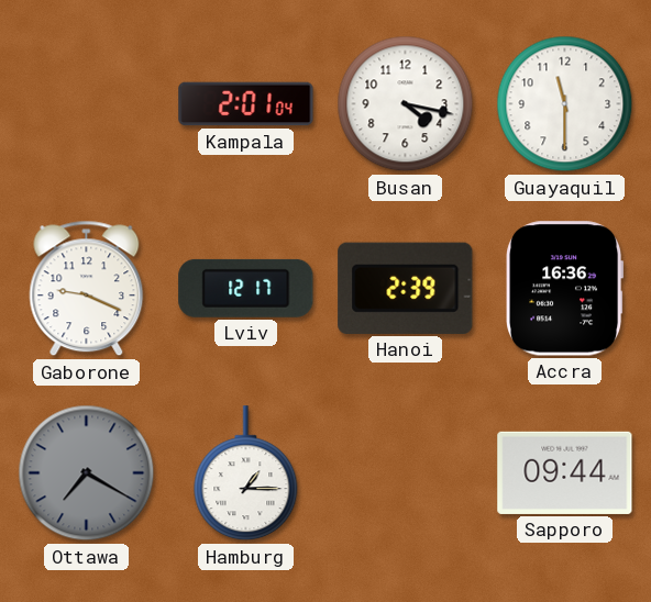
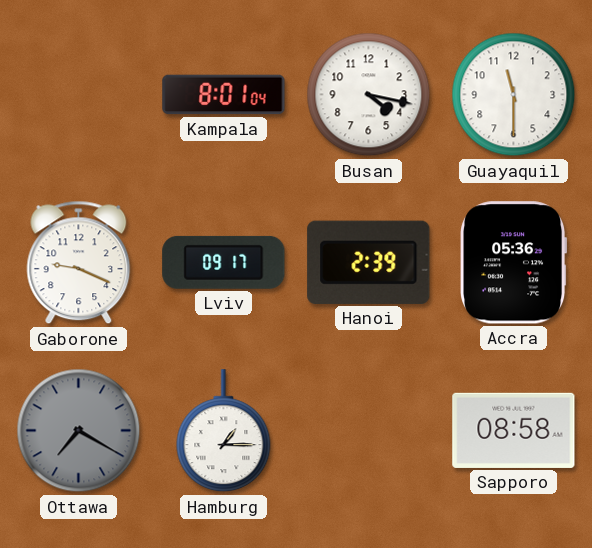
Kampala: 2:01 -> 8:01
Lviv: 12:17 -> 09:17
Accra: 16:36 -> 05:36
Sapporo: 09:44 -> 08:58
